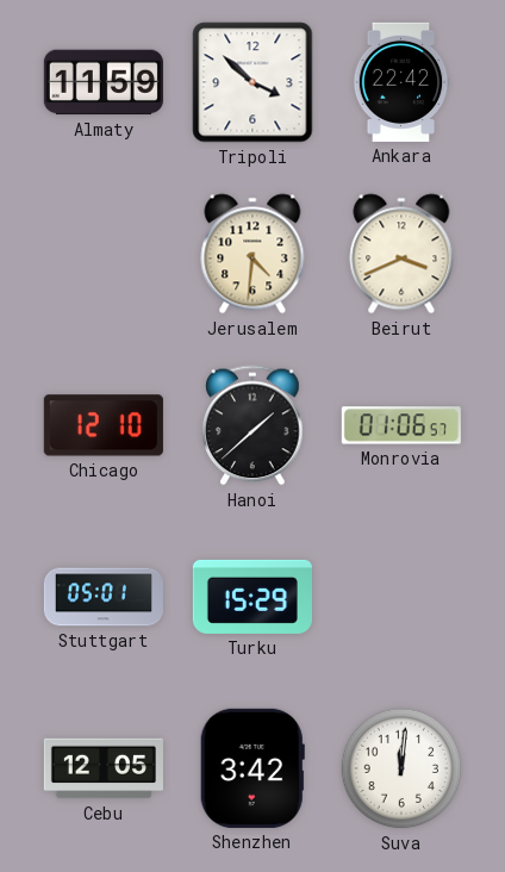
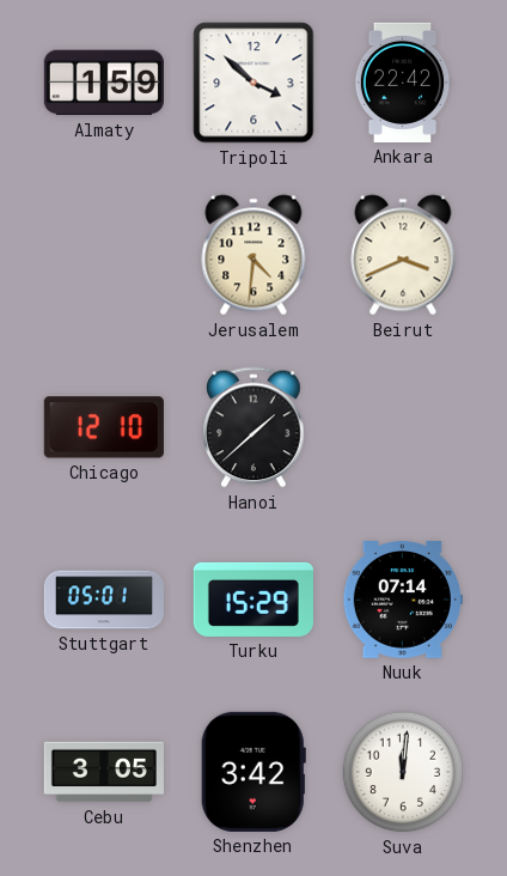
Almaty: 11:59 -> 1:59
Monrovia: 01:06 -> none
Nuuk: none -> 07:14
Cebu: 12:05 -> 3:05
